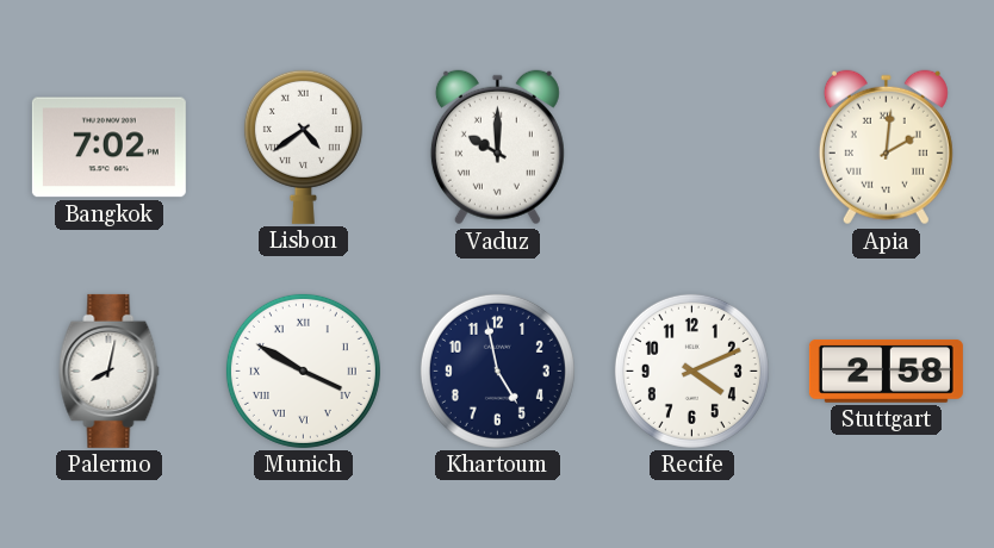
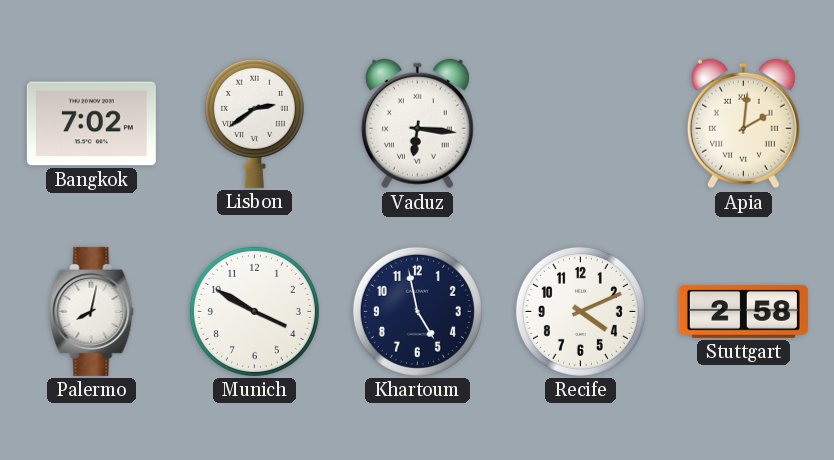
Lisbon: 4:39 -> 2:39
Vaduz: 10:00 -> 6:16
Munich numerals: Roman -> Arabic
